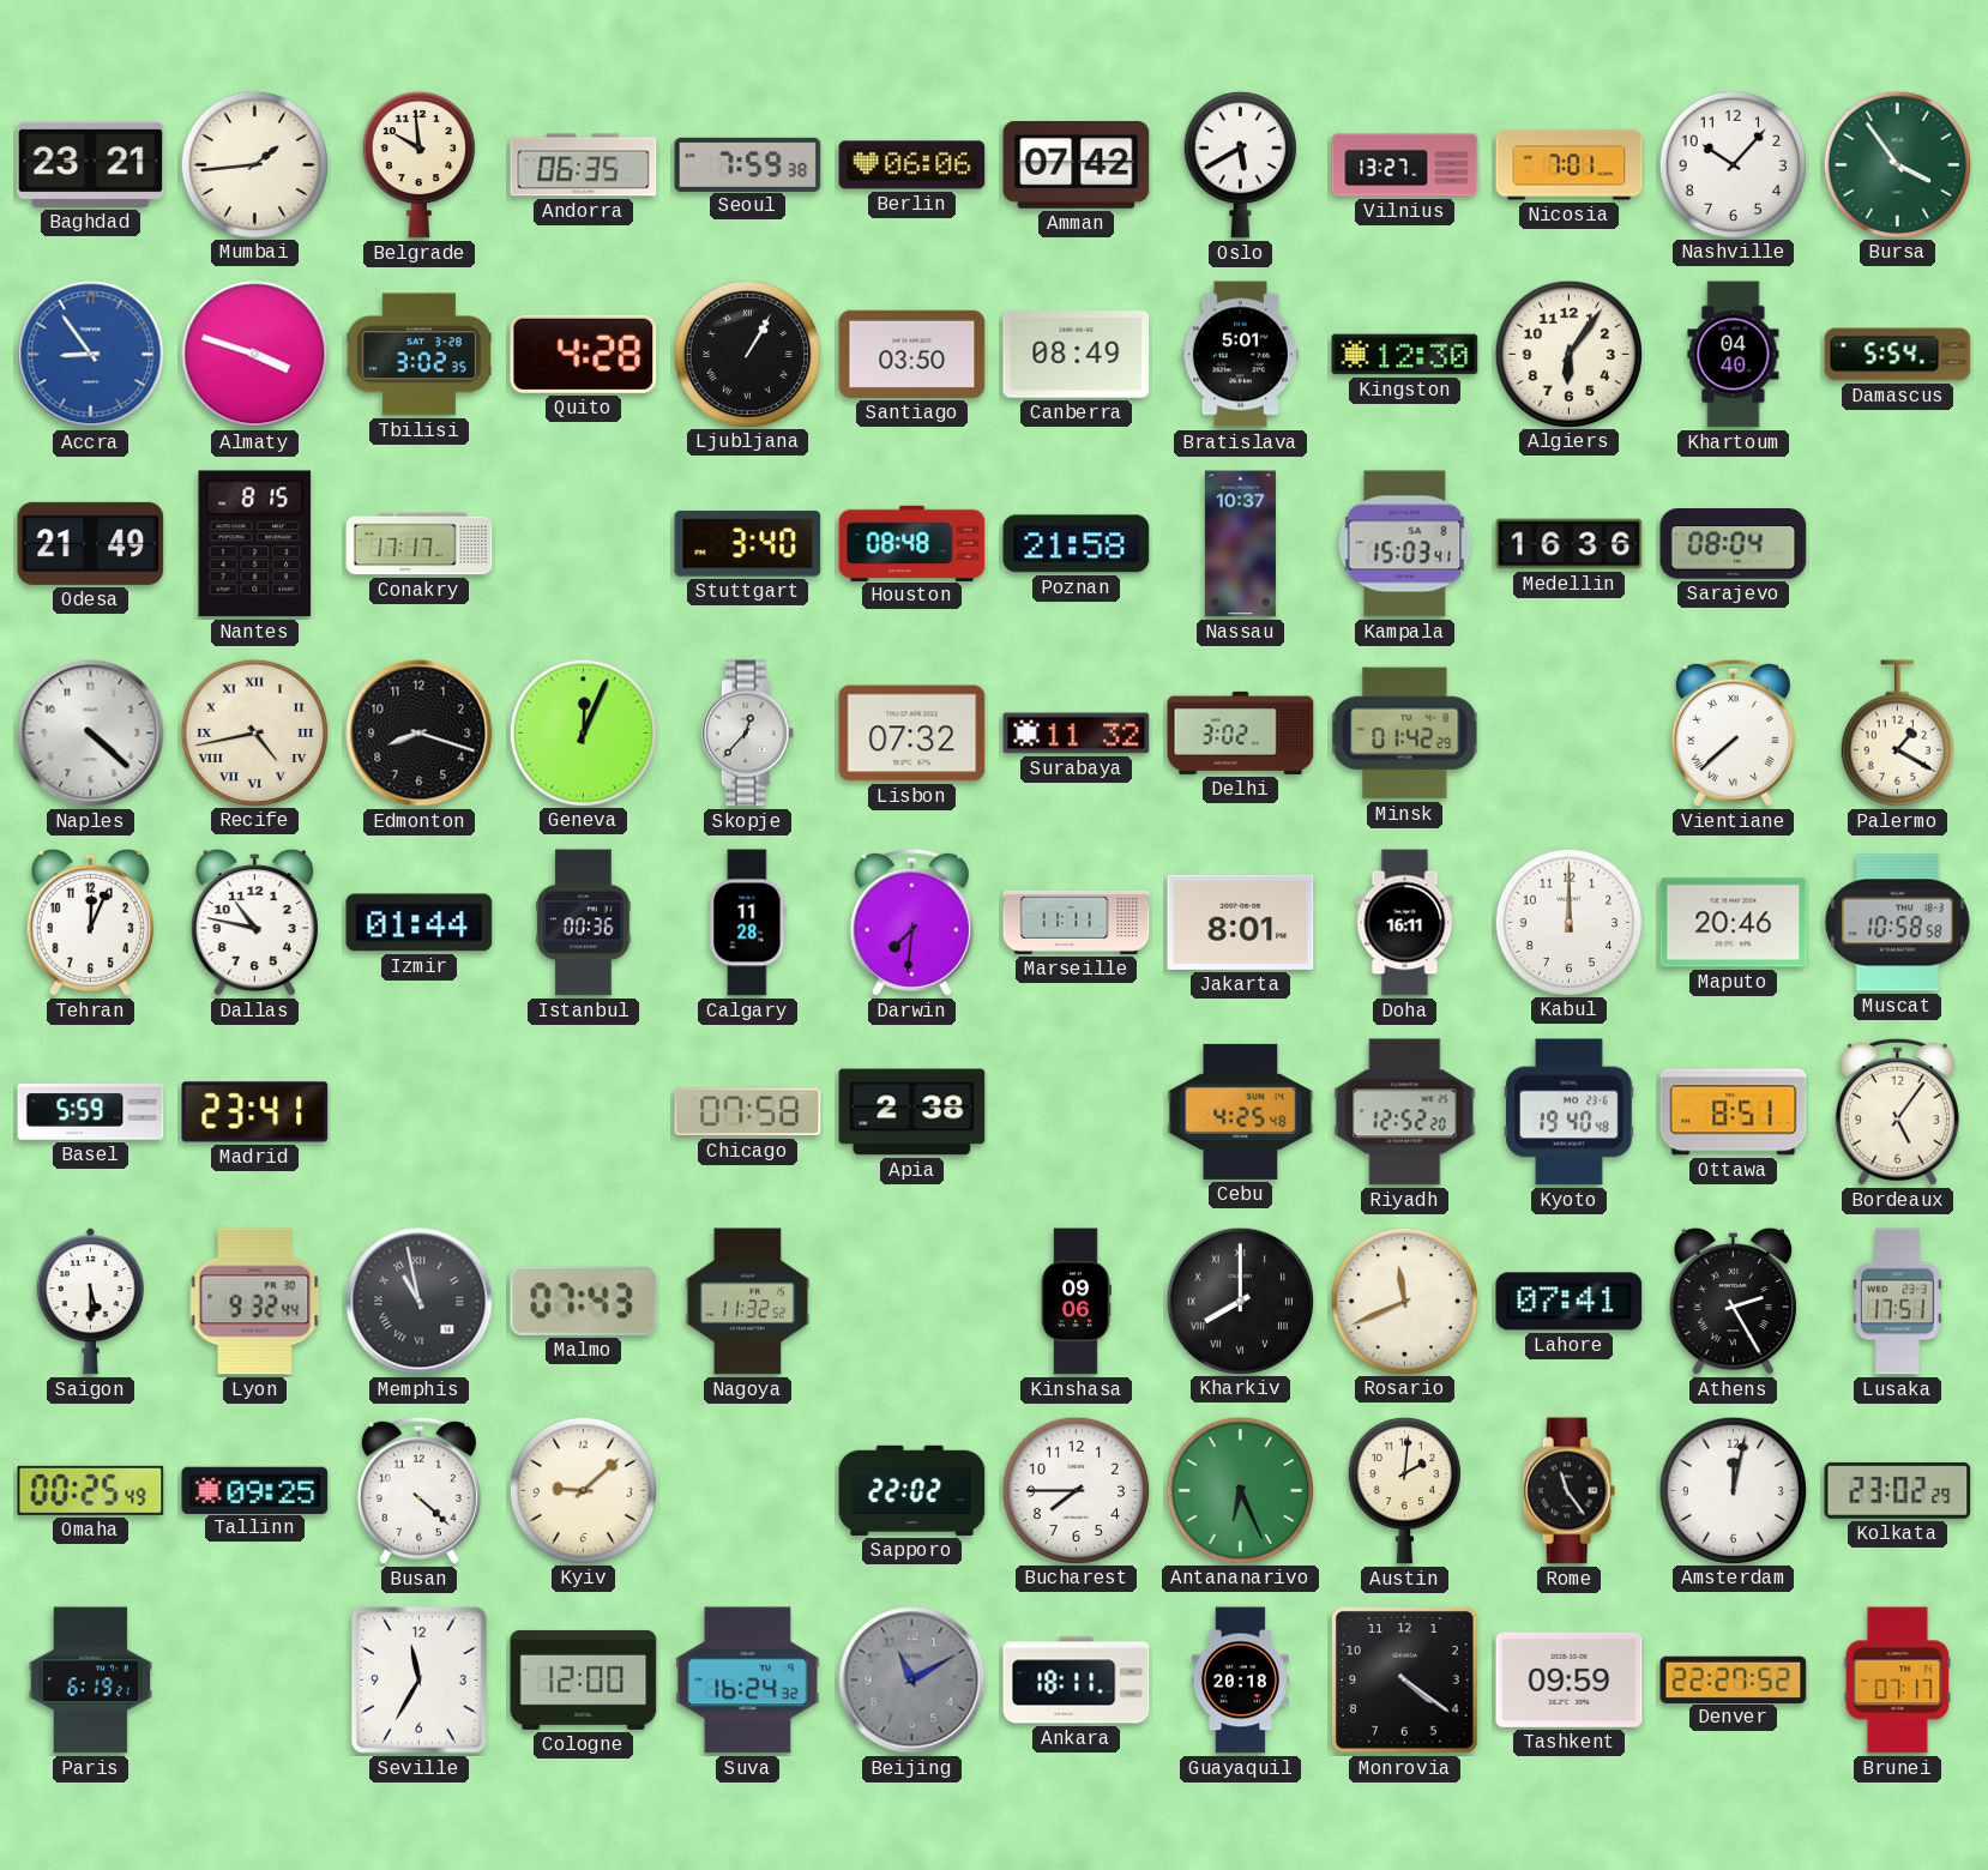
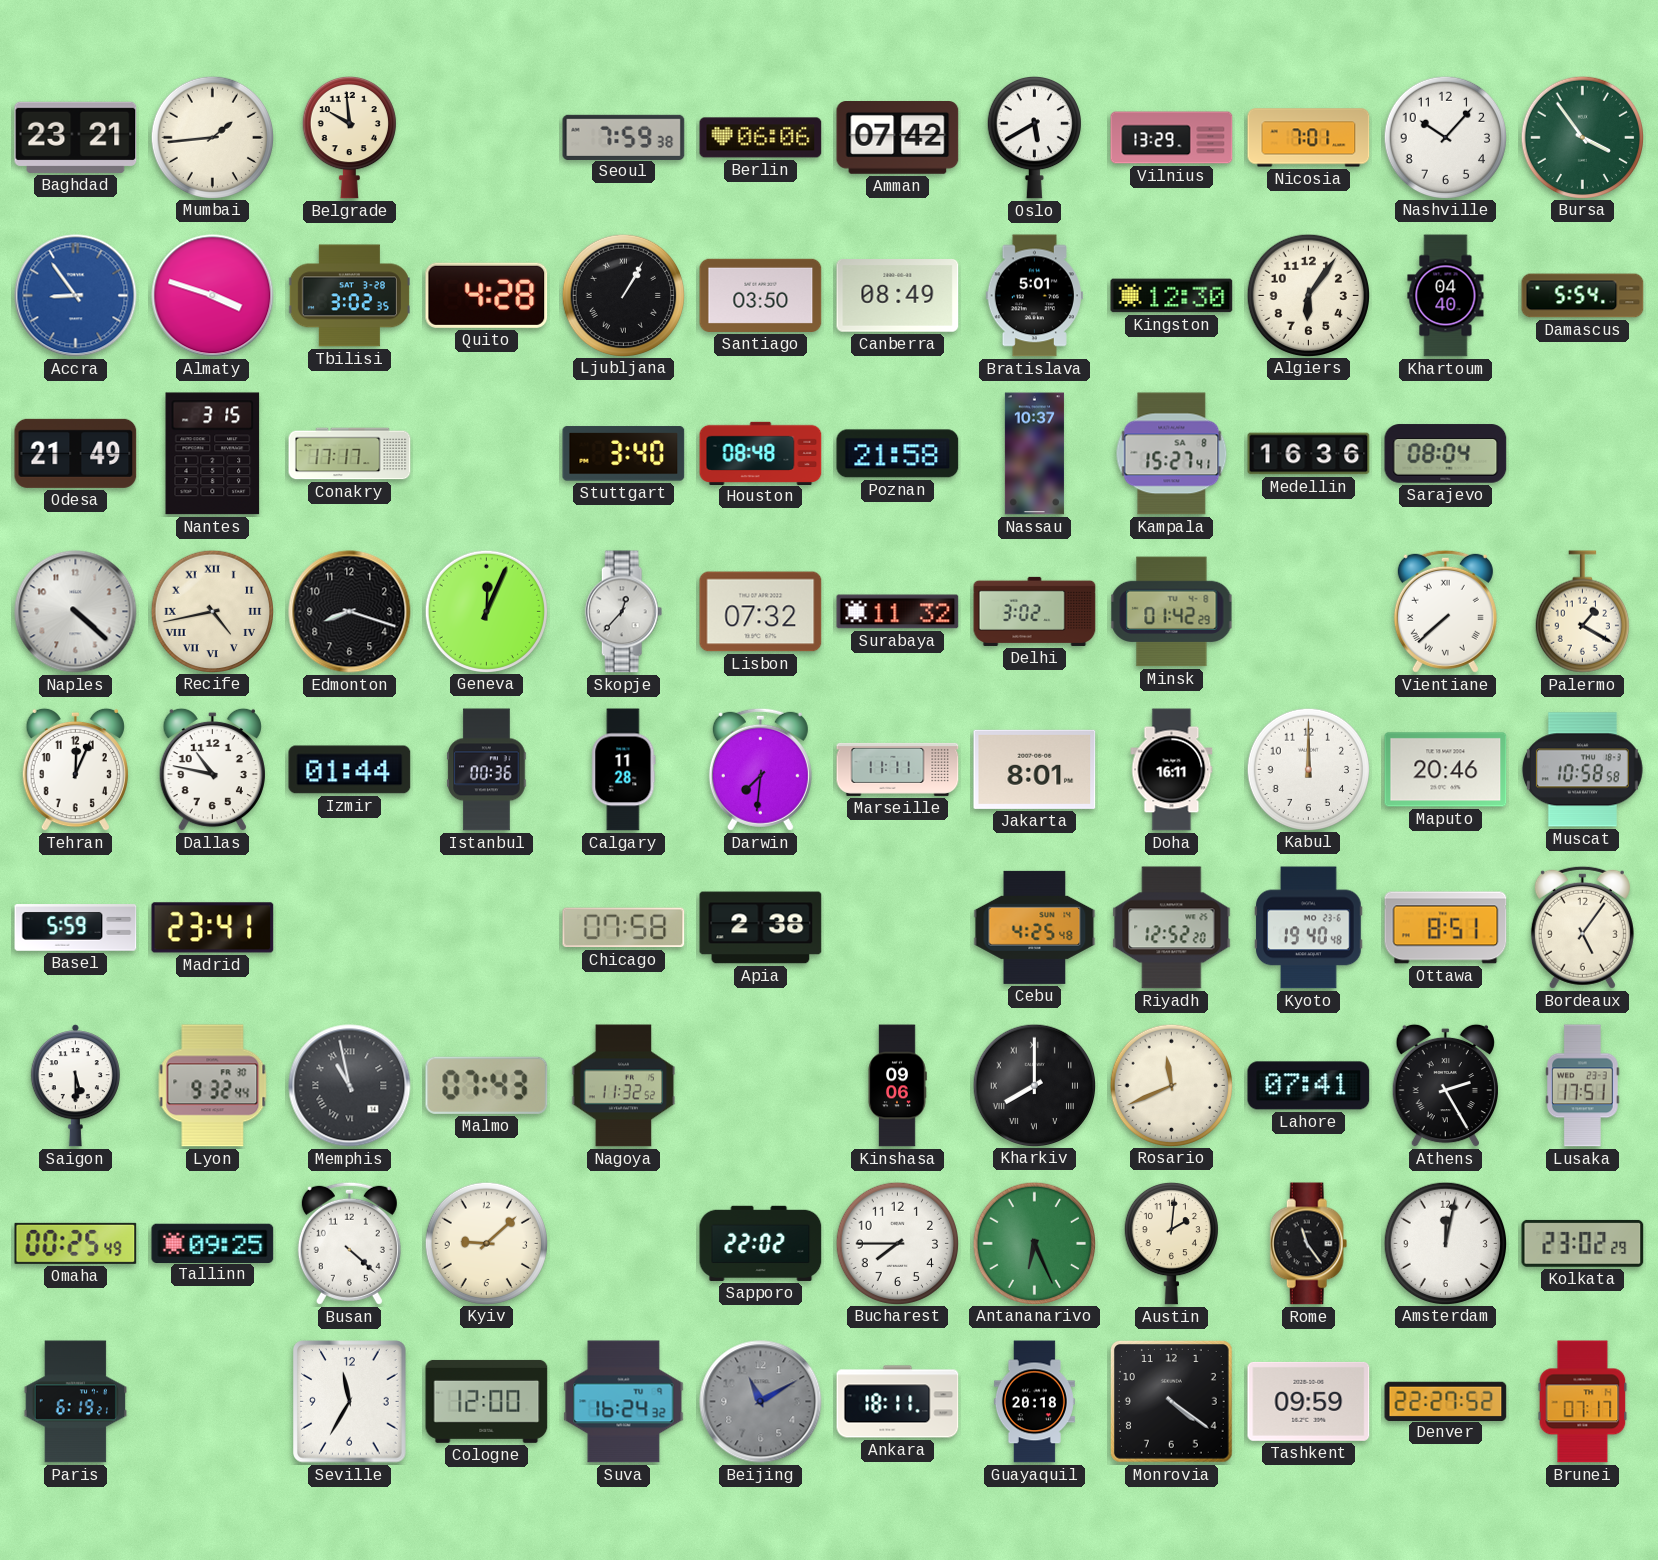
Andorra: 06:35 -> none
Vilnius: 13:27 -> 13:29
Nantes: 8:15 -> 3:15
Kampala: 15:03 -> 15:27
